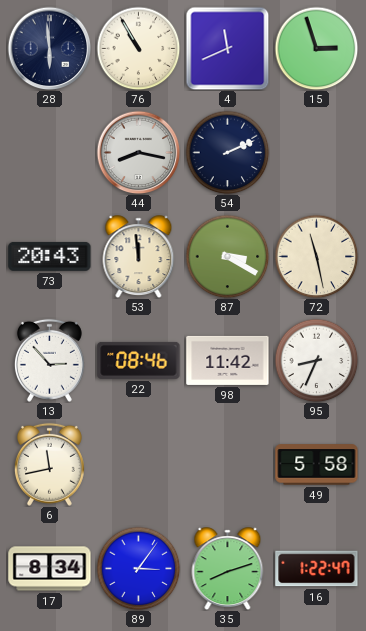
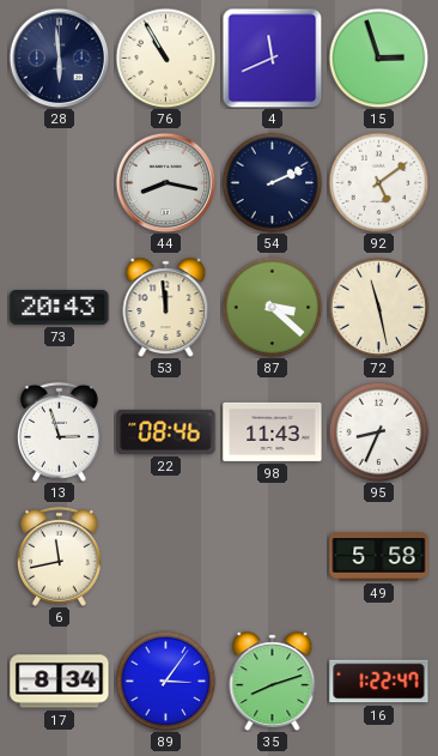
92: none -> 5:09
87: 3:20 -> 3:22
13: 2:53 -> 2:57
98: 11:42 -> 11:43
